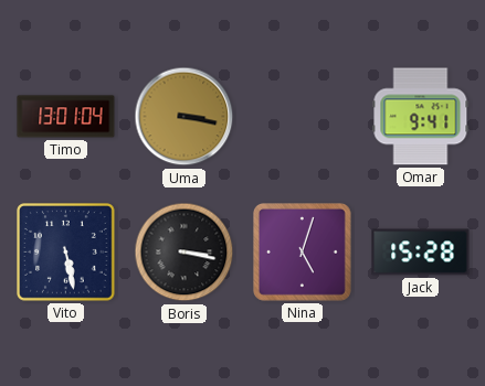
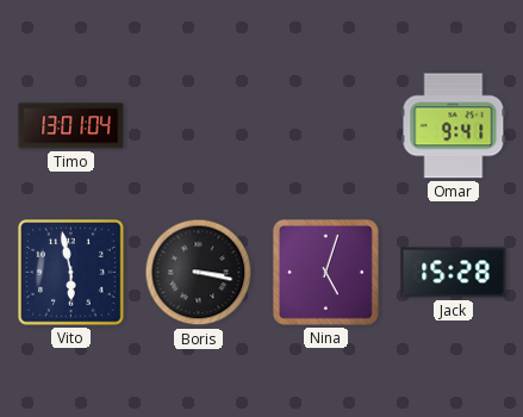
Uma: 3:17 -> none
Vito: 5:28 -> 5:58
